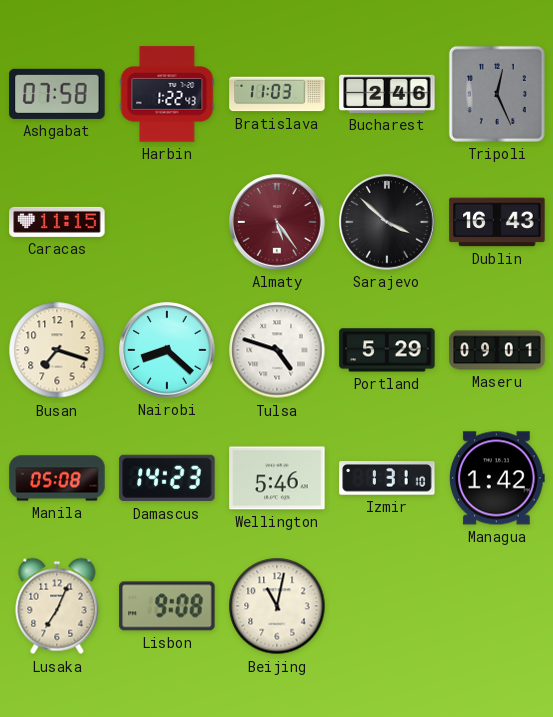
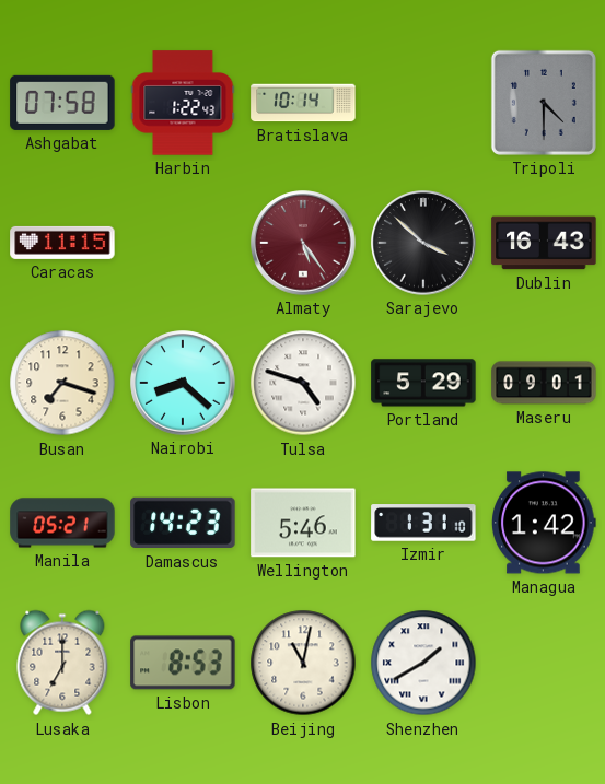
Bratislava: 11:03 -> 10:14
Bucharest: 2:46 -> none
Tripoli: 12:26 -> 4:30
Manila: 05:08 -> 05:21
Lusaka: 7:04 -> 7:00
Lisbon: 9:08 -> 8:53
Shenzhen: none -> 1:40
